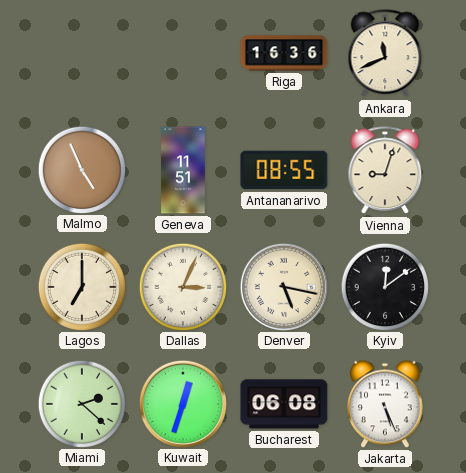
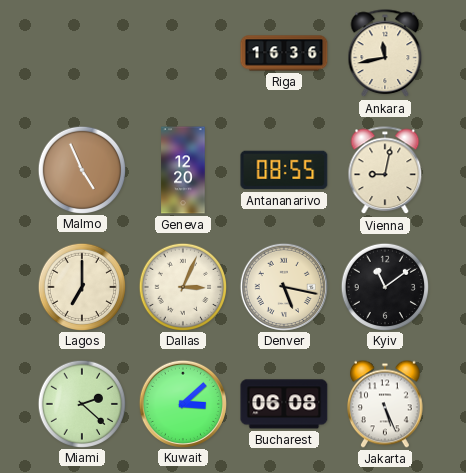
Ankara: 11:41 -> 11:43
Geneva: 11:51 -> 12:20
Vienna: 9:03 -> 9:02
Kyiv: 12:09 -> 11:09
Kuwait: 12:33 -> 3:08
